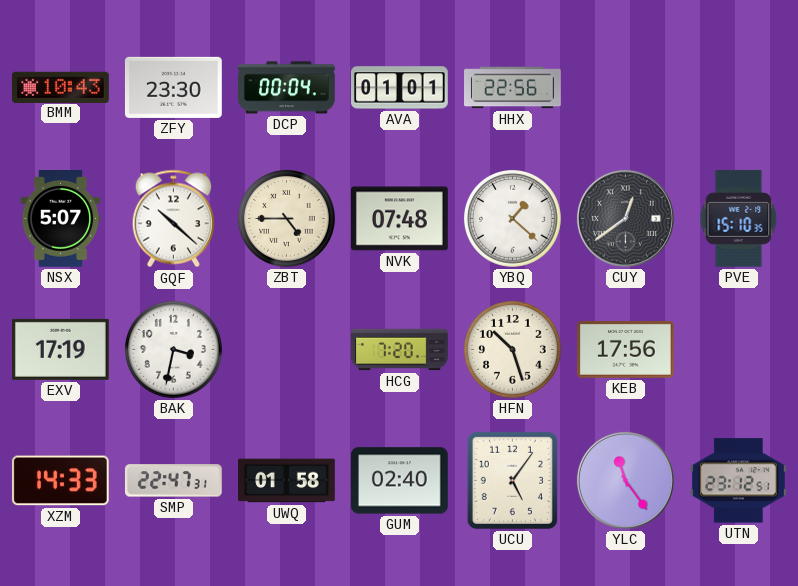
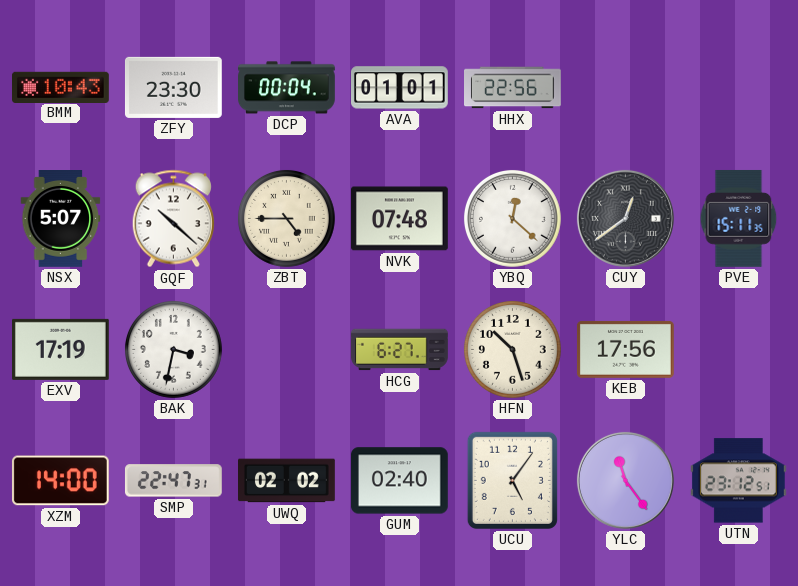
YBQ: 1:22 -> 12:22
PVE: 15:10 -> 15:11
HCG: 7:20 -> 6:27
XZM: 14:33 -> 14:00
UWQ: 01:58 -> 02:02
